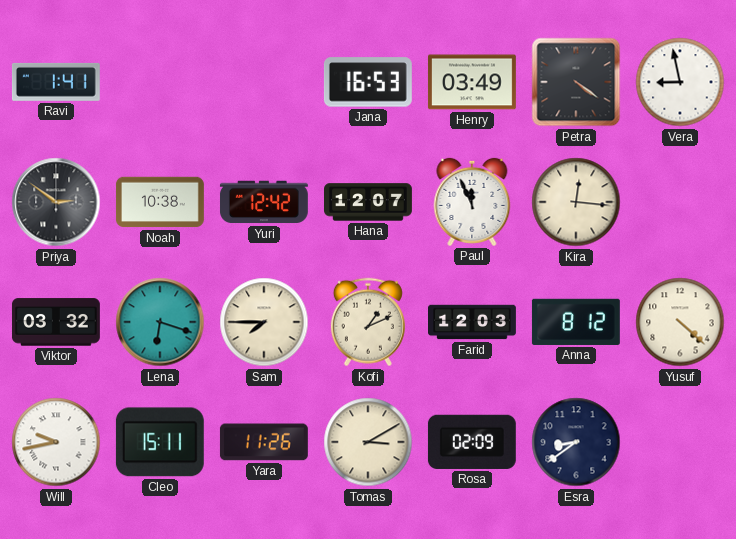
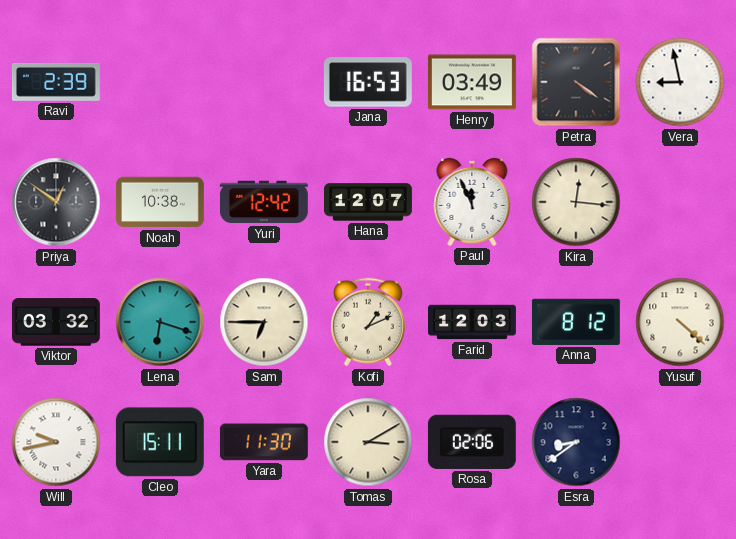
Ravi: 1:41 -> 2:39
Priya: 2:51 -> 12:51
Sam: 7:45 -> 6:45
Yara: 11:26 -> 11:30
Rosa: 02:09 -> 02:06
